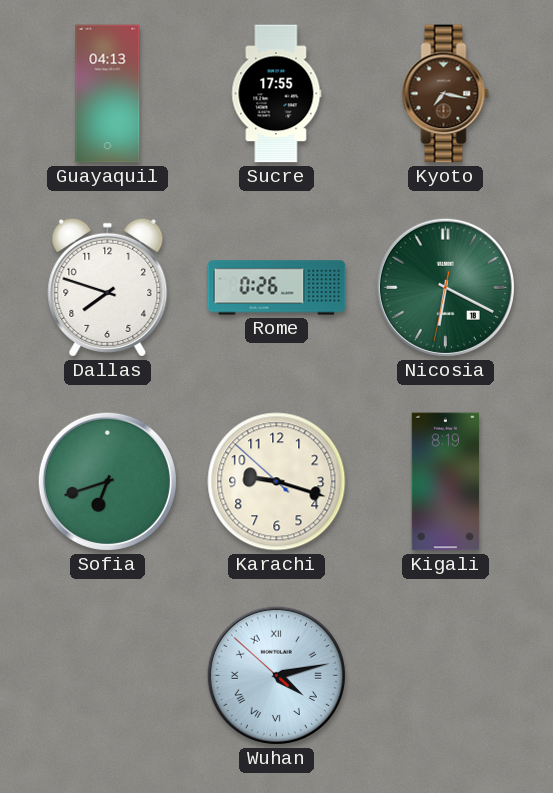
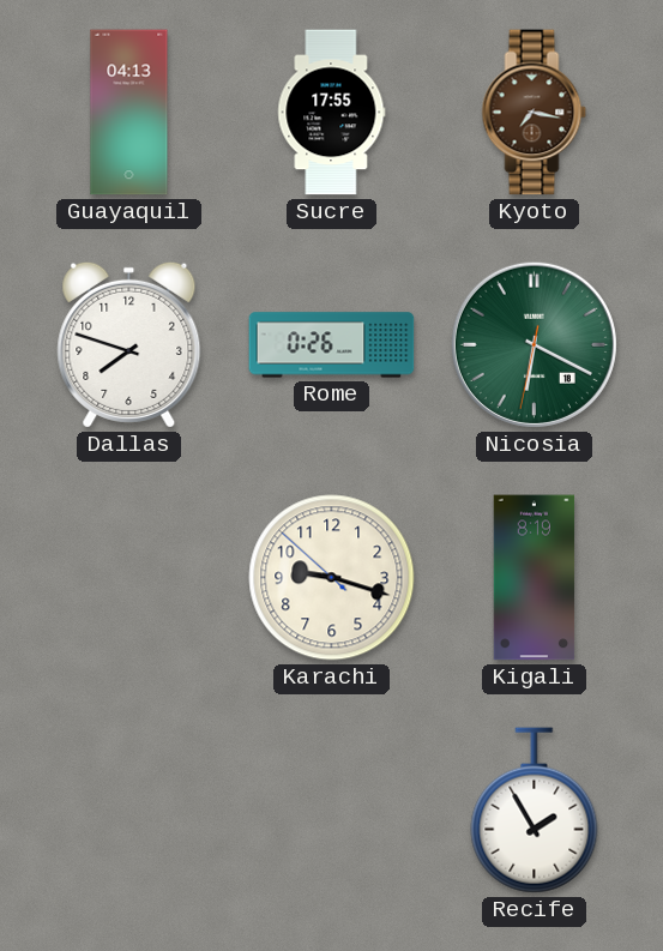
Sofia: 6:42 -> none
Wuhan: 4:12 -> none
Recife: none -> 1:55
